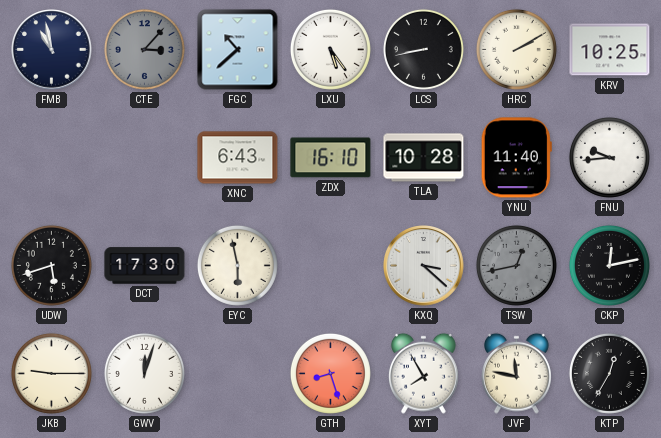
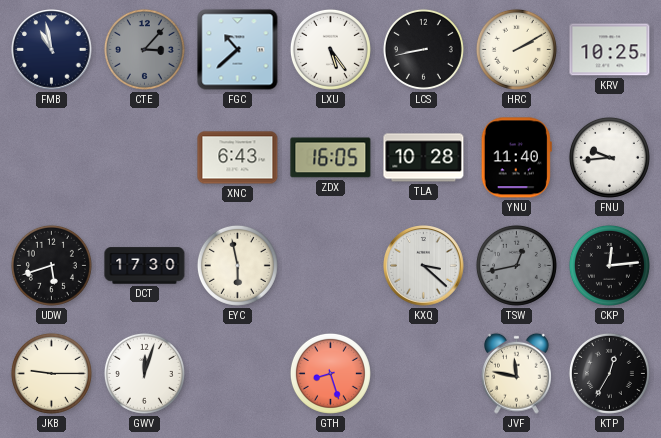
ZDX: 16:10 -> 16:05
CKP: 12:13 -> 12:14
XYT: 7:55 -> none
